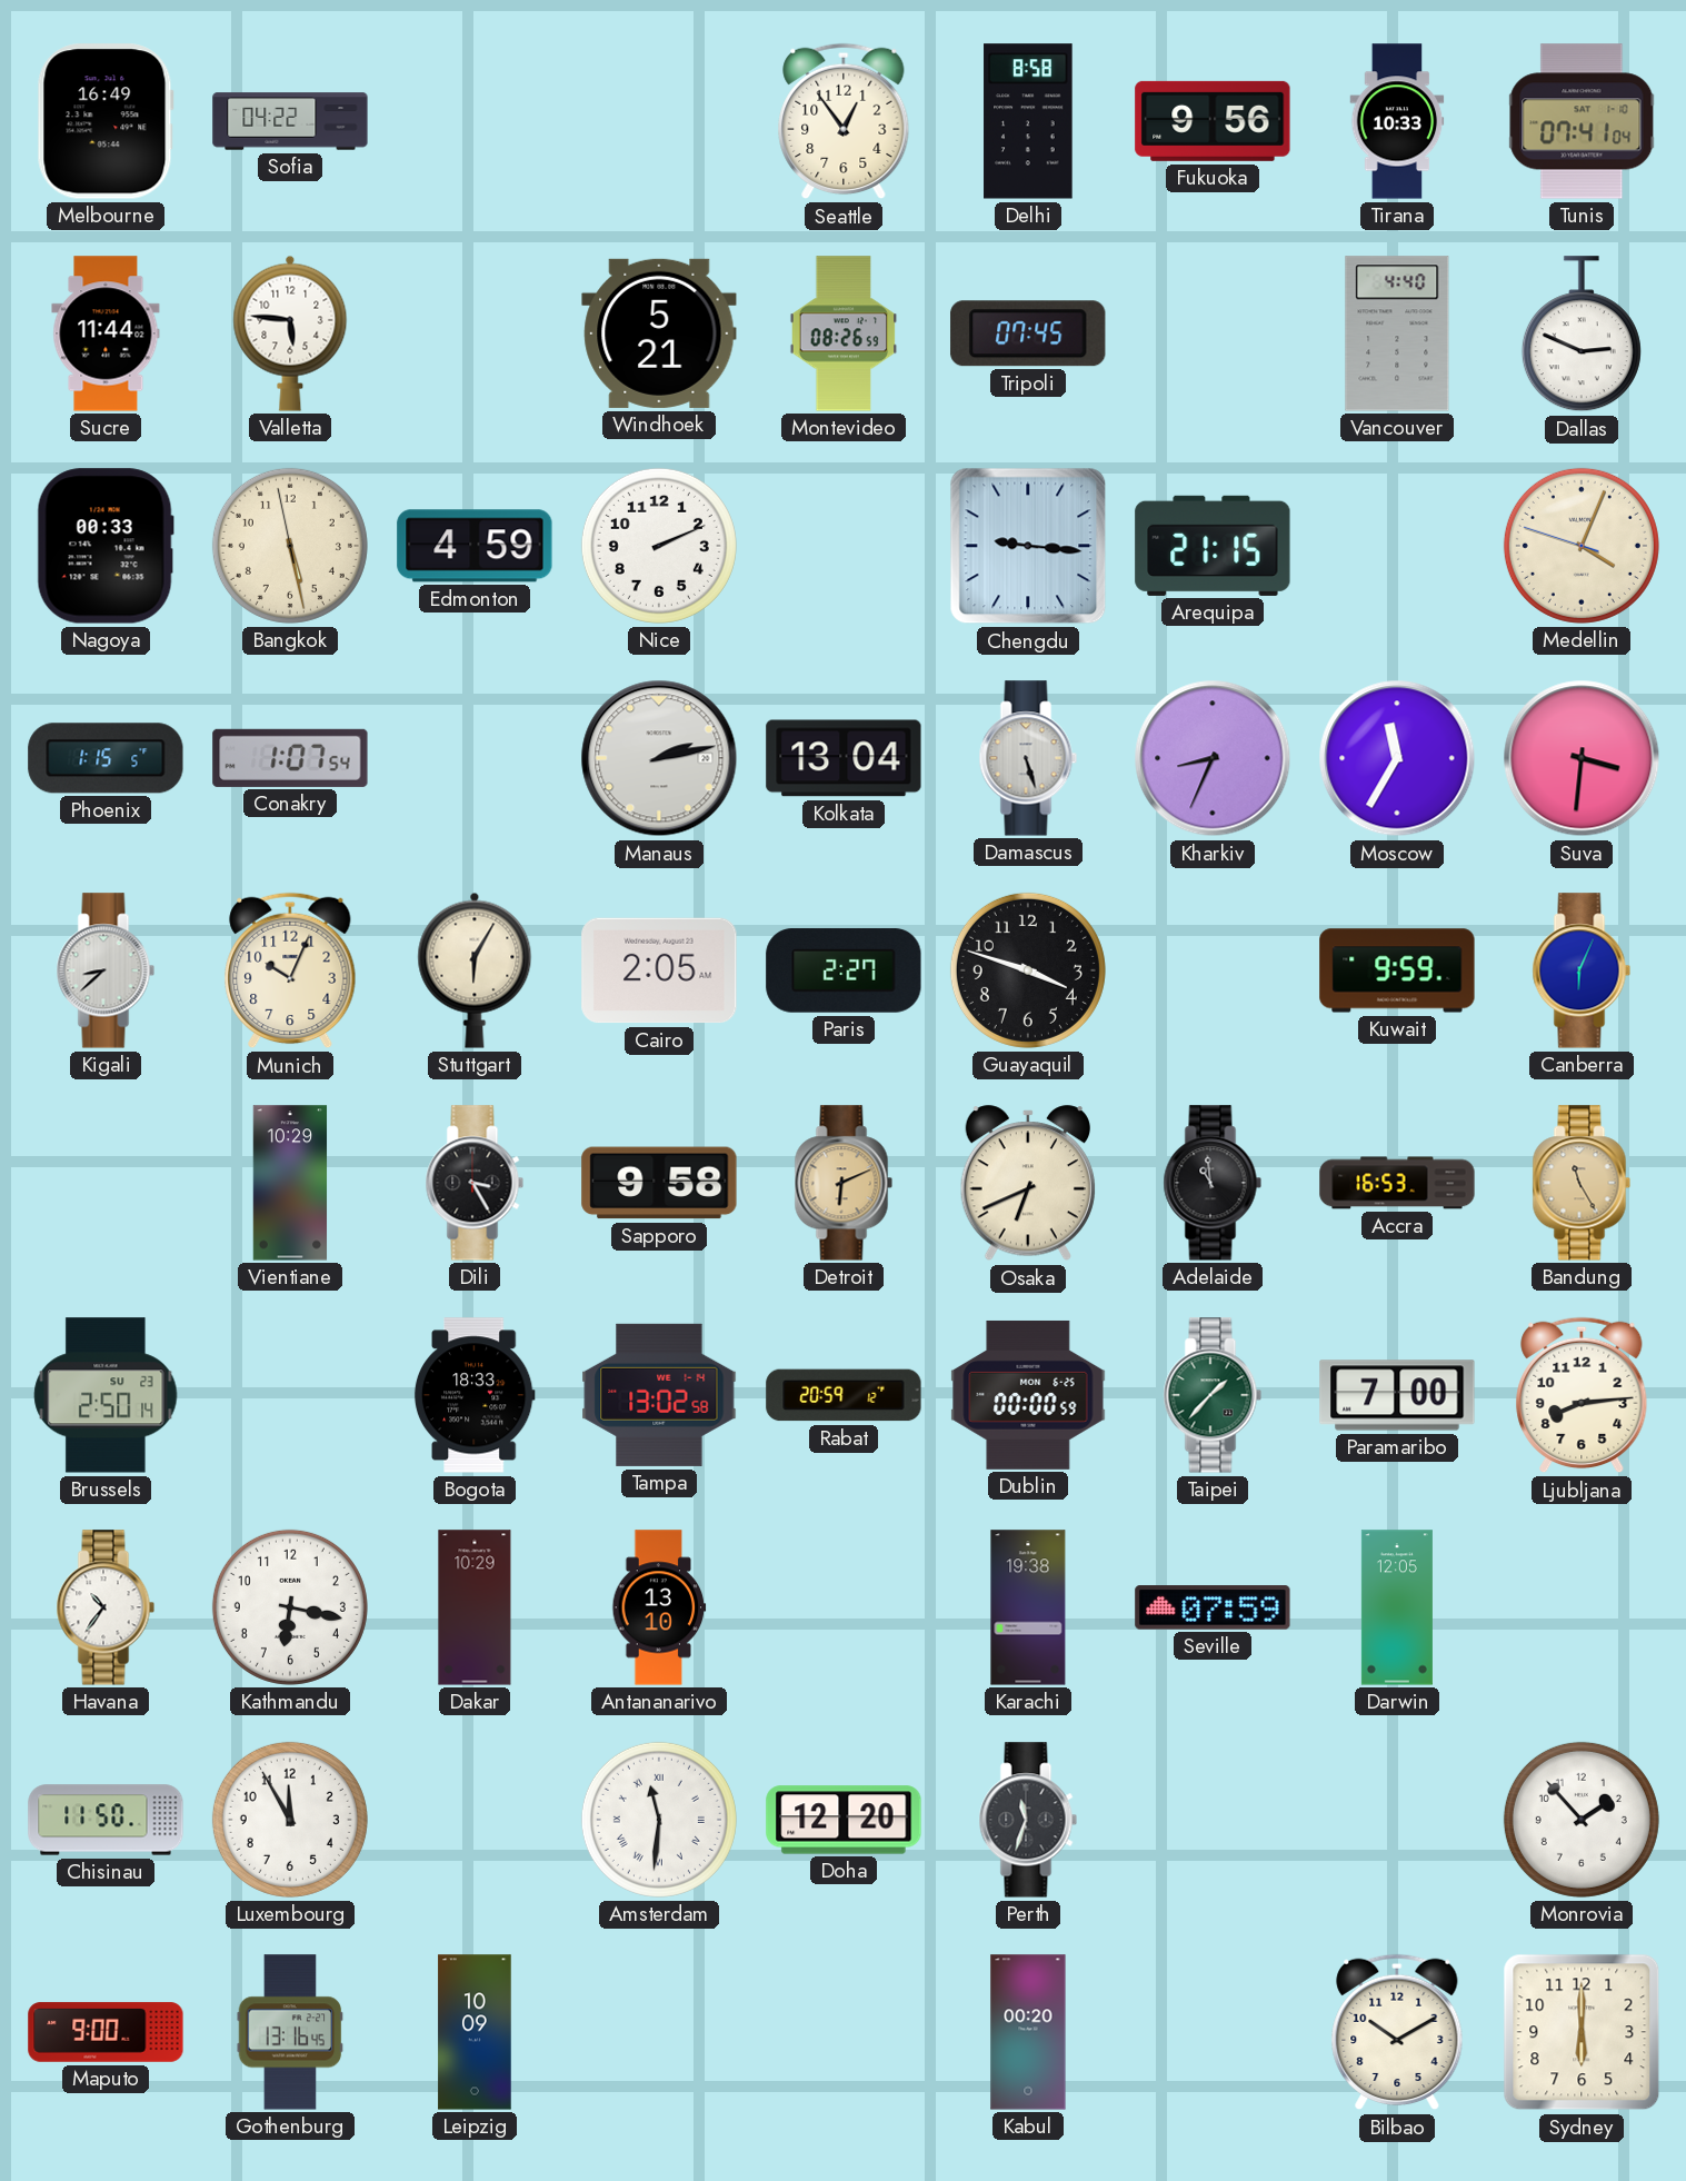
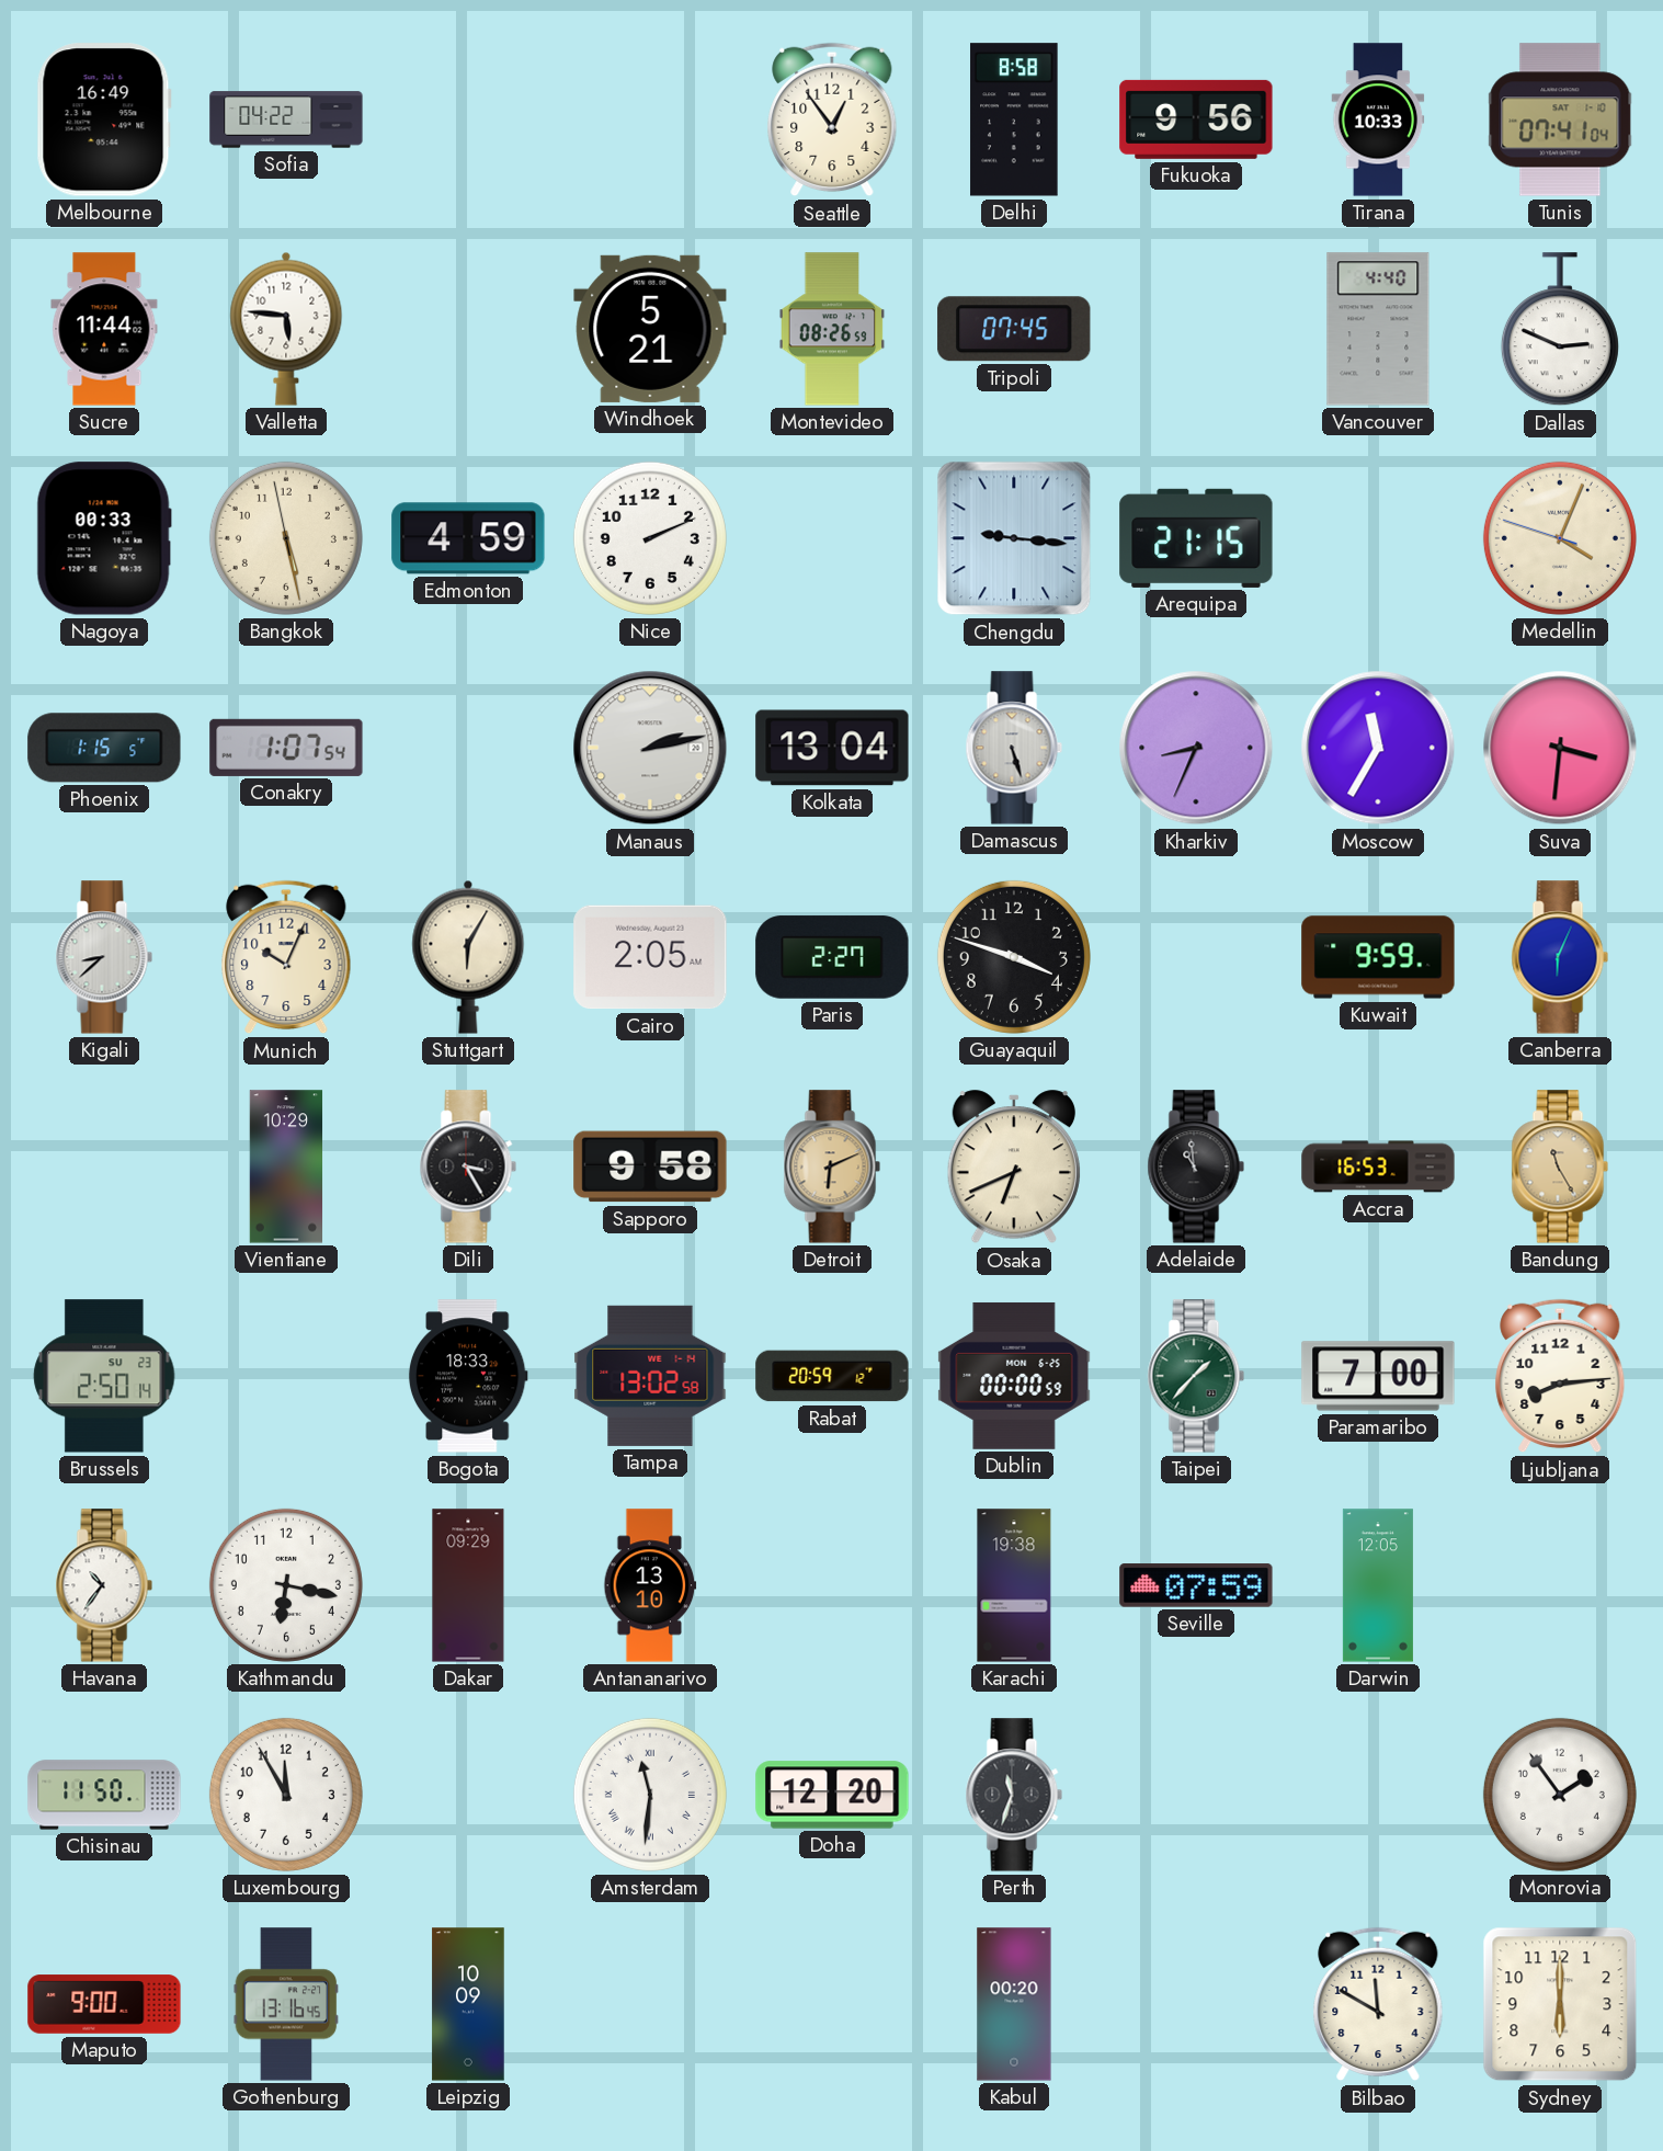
Dakar: 10:29 -> 09:29
Monrovia: 1:53 -> 1:54
Bilbao: 10:10 -> 11:50
